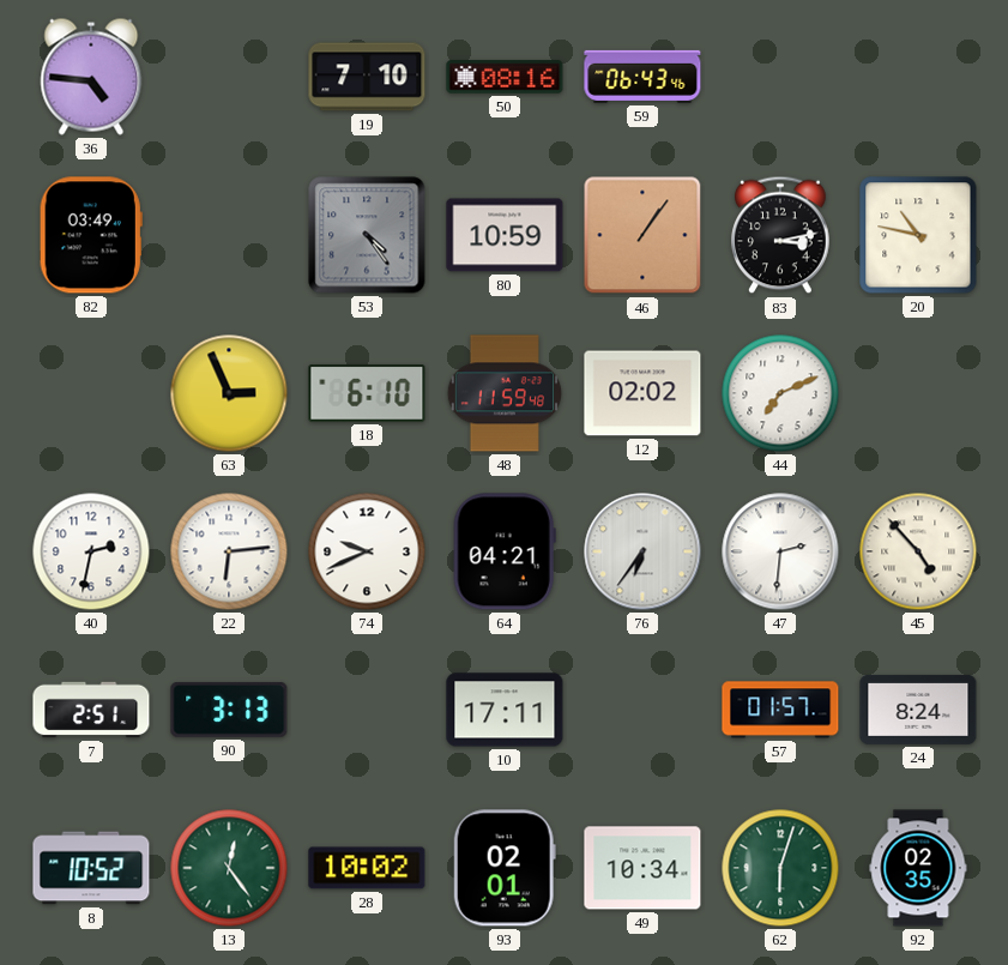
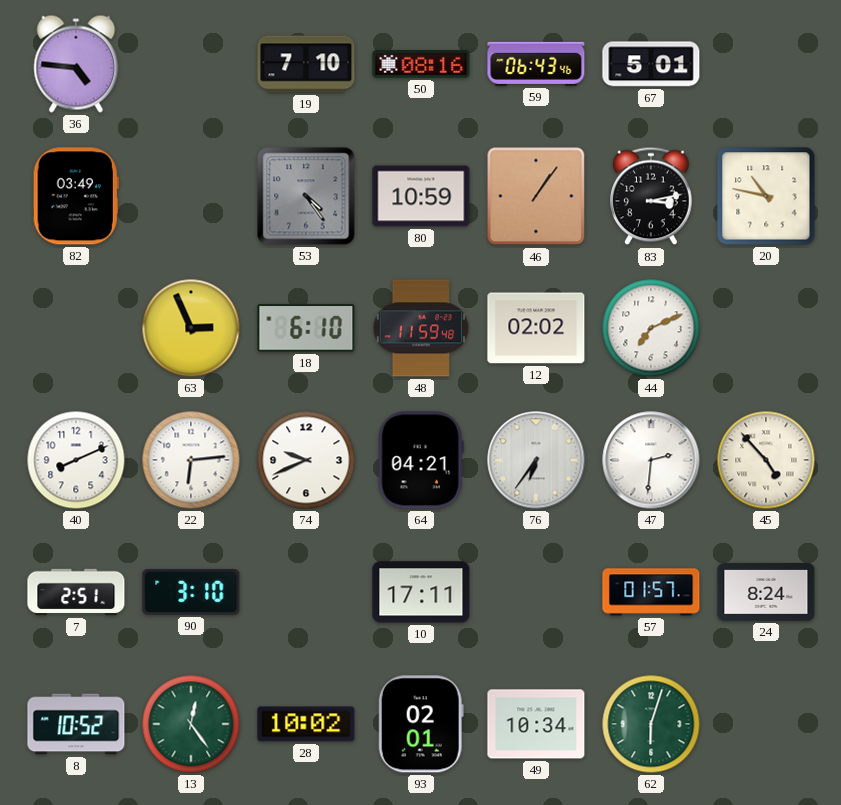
67: none -> 5:01
40: 2:32 -> 8:11
90: 3:13 -> 3:10
92: 02:35 -> none
